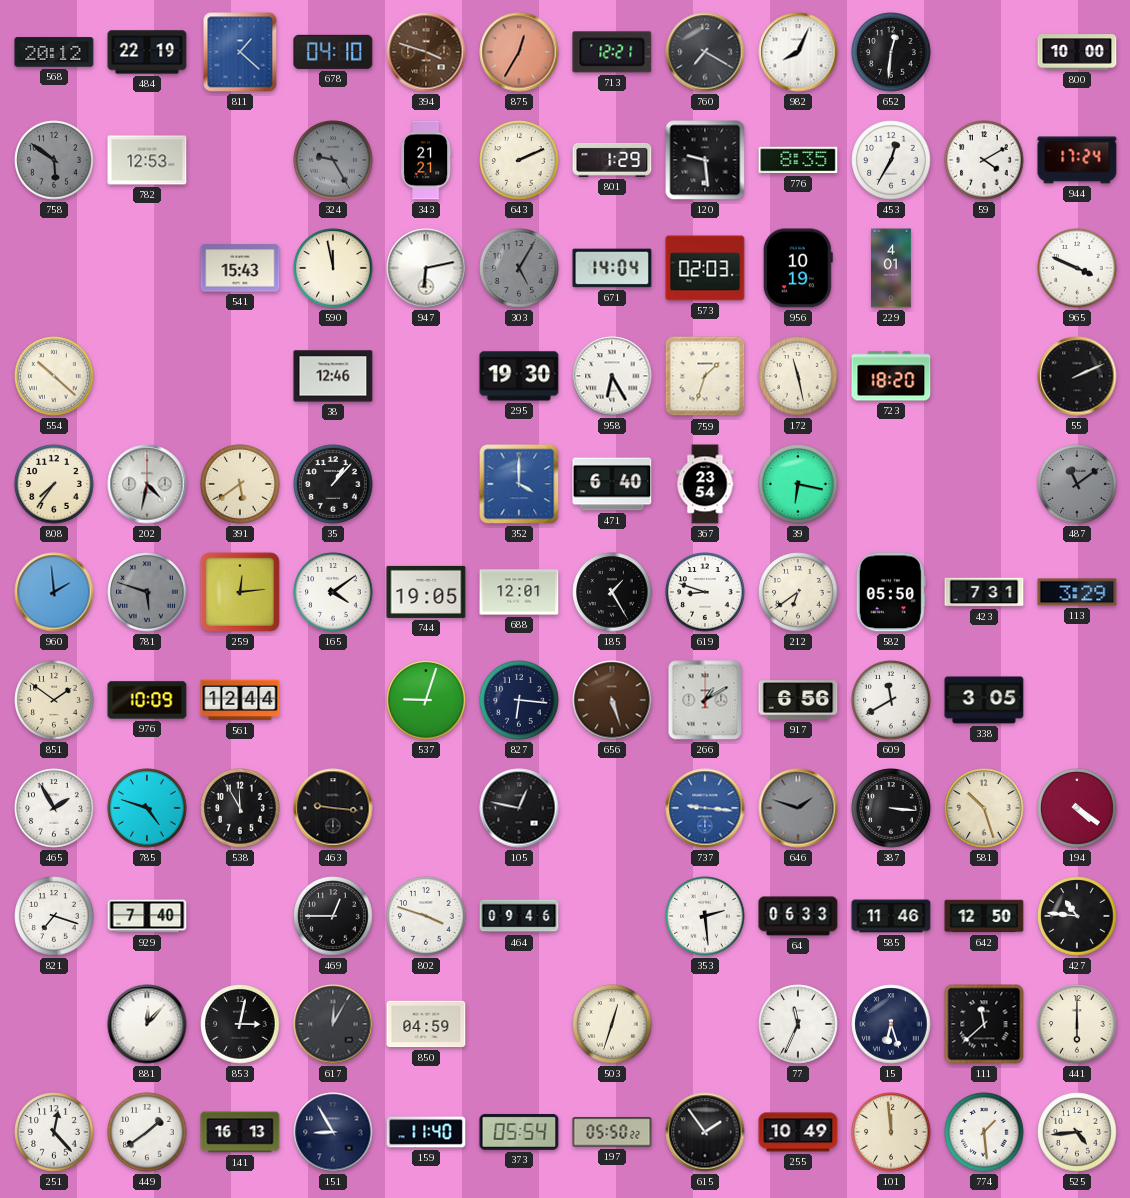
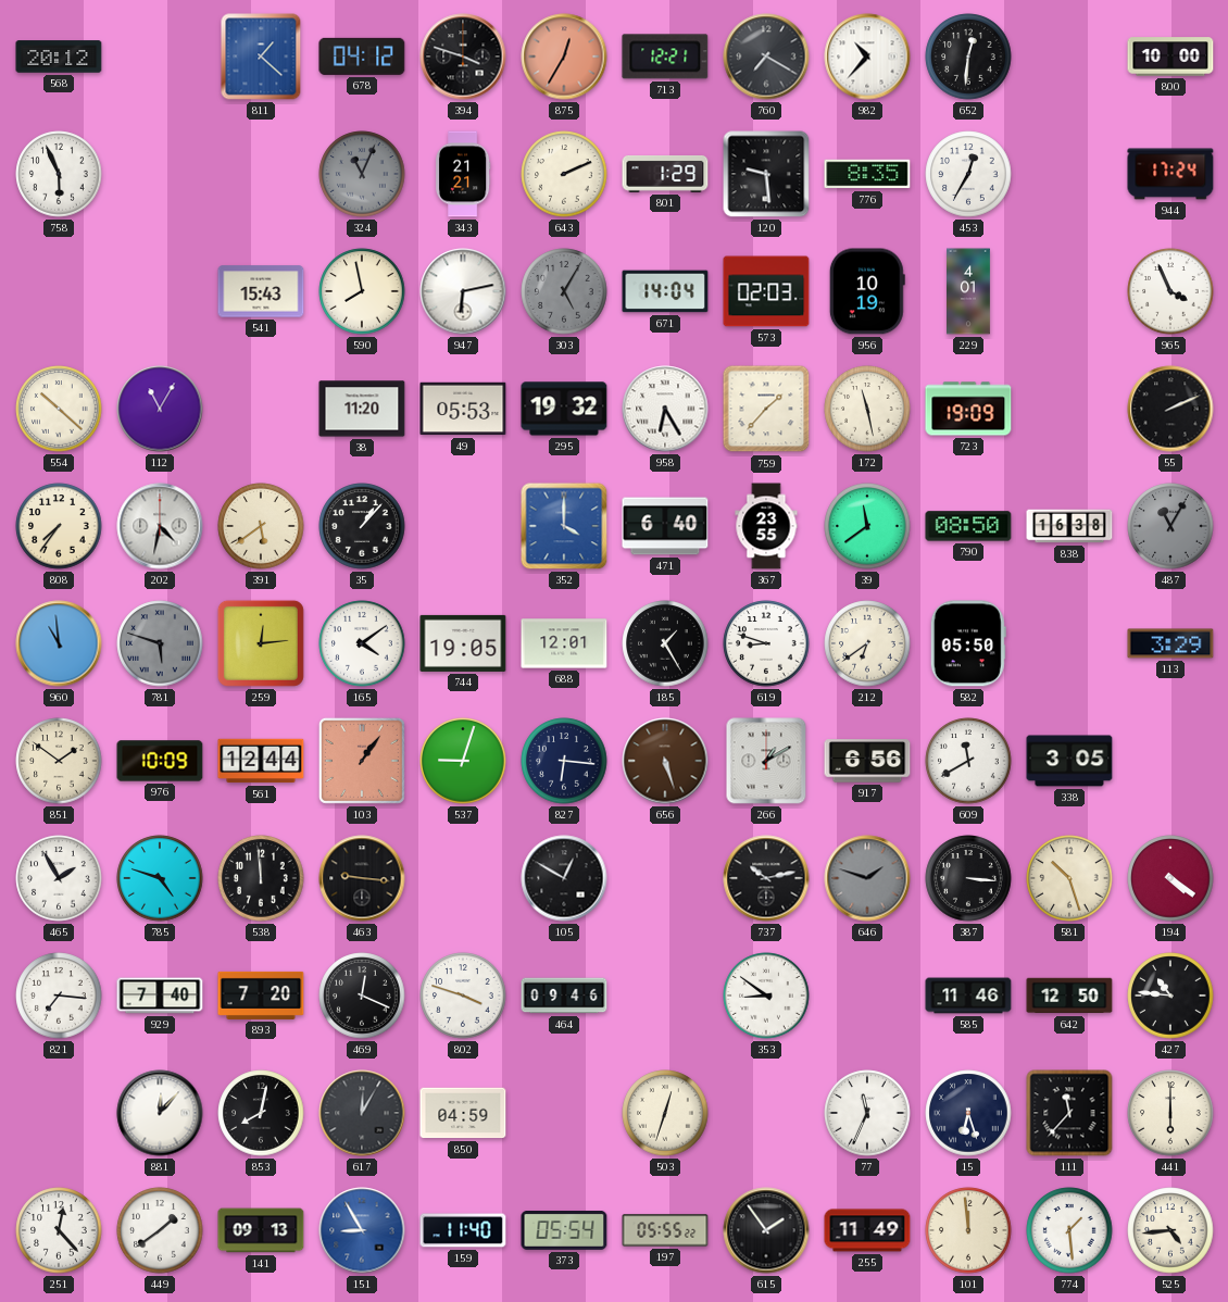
484: 22:19 -> none
678: 04:10 -> 04:12
394 dial: brown -> black
982: 8:04 -> 10:37
758: 5:51 -> 5:56
758 dial: grey -> white
782: 12:53 -> none
324: 9:25 -> 11:04
59: 4:10 -> none
590: 11:58 -> 7:58
965: 3:49 -> 3:56
112: none -> 11:05
38: 12:46 -> 11:20
49: none -> 05:53
295: 19:30 -> 19:32
759: 1:33 -> 1:37
723: 18:20 -> 19:09
367: 23:54 -> 23:55
39: 6:17 -> 11:39
790: none -> 08:50
838: none -> 16:38
487: 11:09 -> 11:05
960: 1:59 -> 10:59
423: 7:31 -> none
103: none -> 1:06
538: 11:55 -> 11:59
105: 12:47 -> 12:50
737: 9:16 -> 10:13
737 dial: blue -> black
821: 7:18 -> 7:16
893: none -> 7:20
469: 12:45 -> 12:19
353: 2:29 -> 8:51
64: 06:33 -> none
853: 3:02 -> 8:02
111: 11:38 -> 11:37
141: 16:13 -> 09:13
151 dial: navy -> blue
197: 05:50 -> 05:55
255: 10:49 -> 11:49
